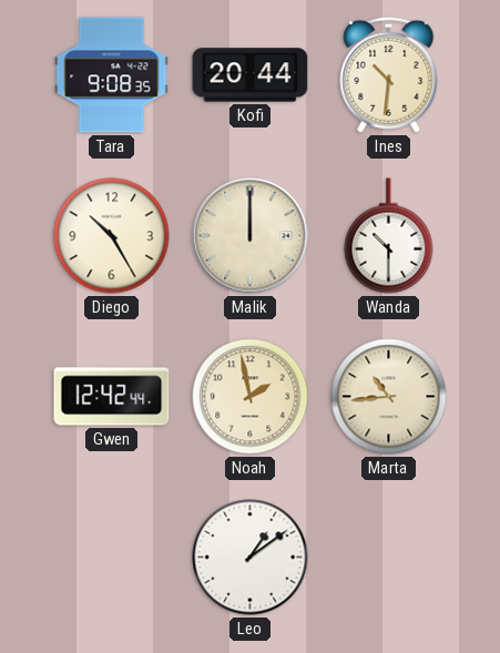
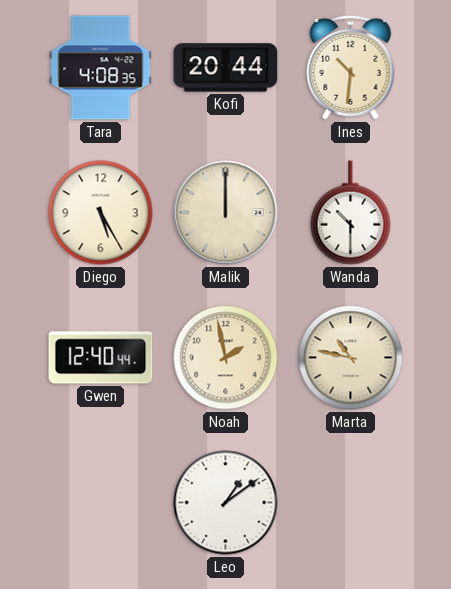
Tara: 9:08 -> 4:08
Diego: 10:25 -> 5:25
Gwen: 12:42 -> 12:40
Marta: 10:44 -> 10:47
